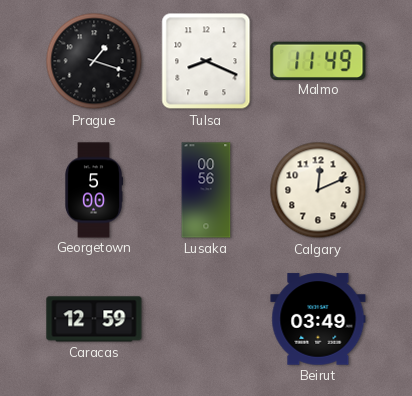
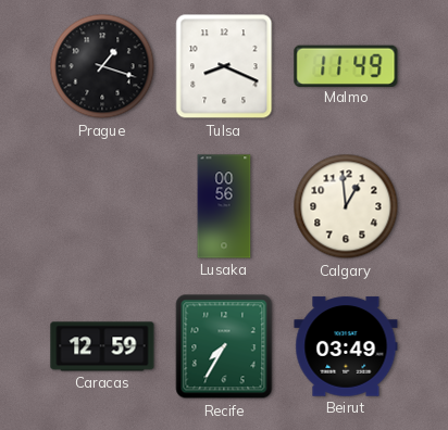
Georgetown: 5:00 -> none
Calgary: 12:11 -> 12:59
Recife: none -> 7:35
